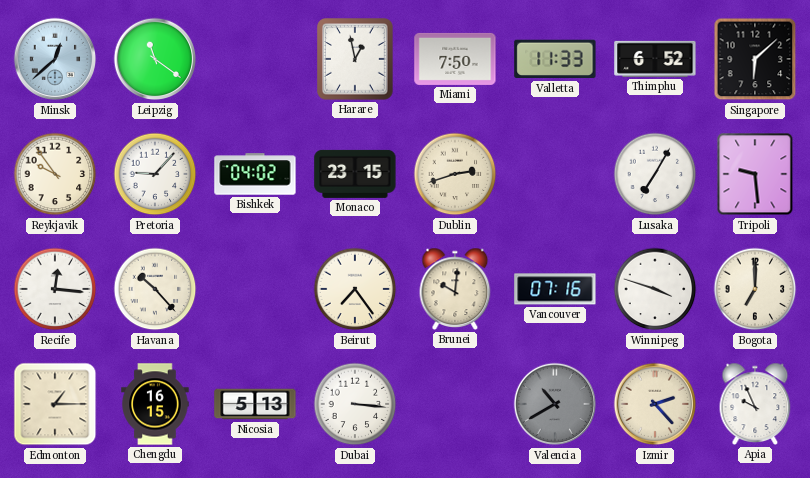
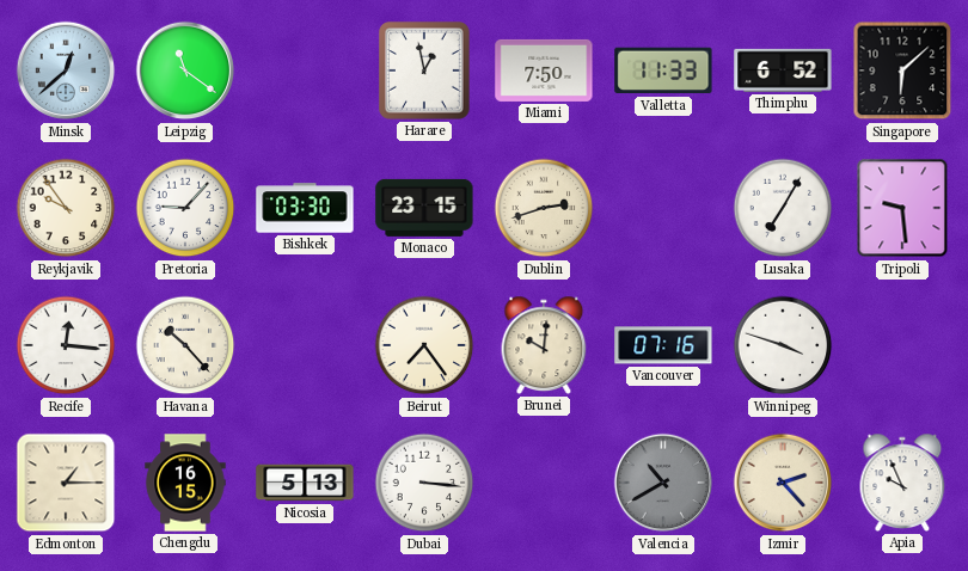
Bishkek: 04:02 -> 03:30
Bogota: 7:00 -> none
